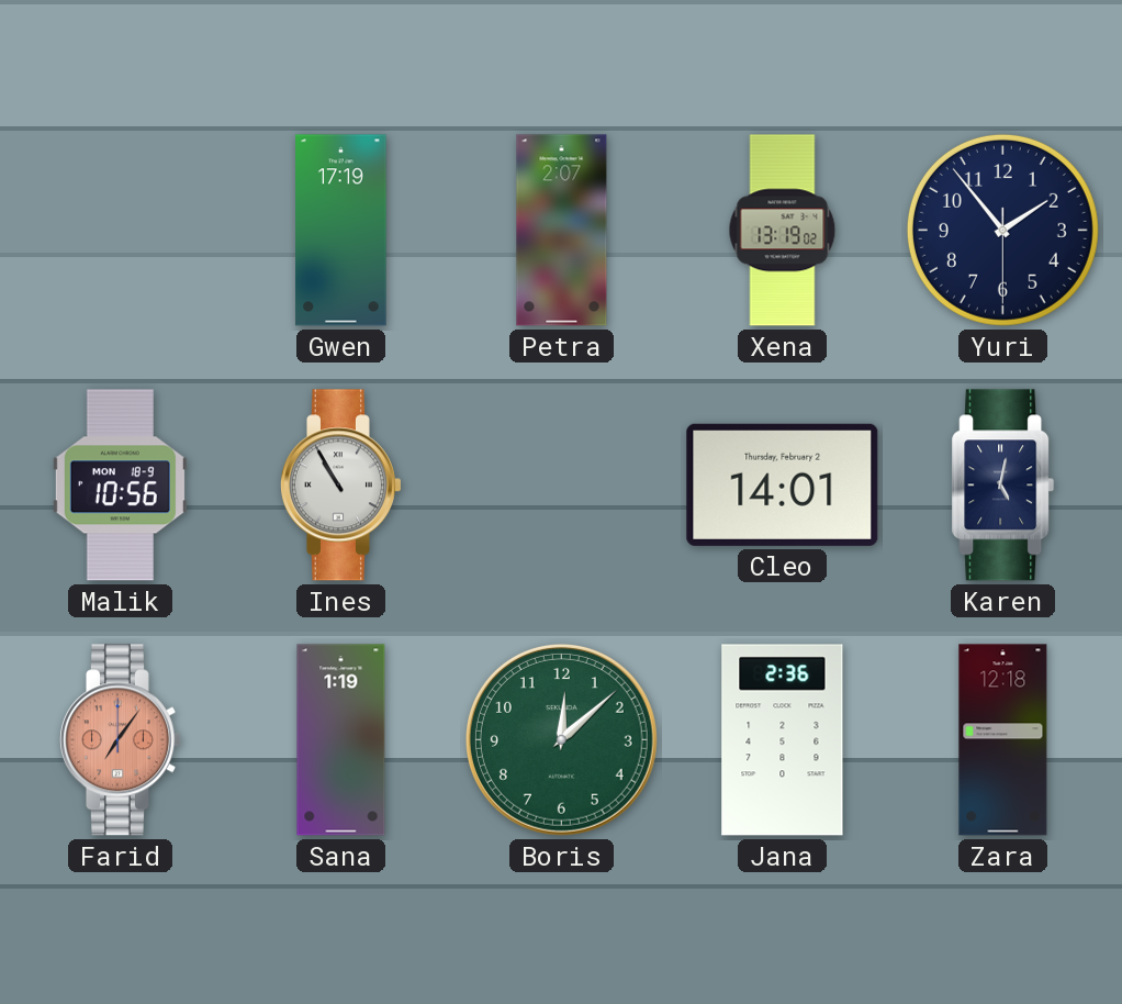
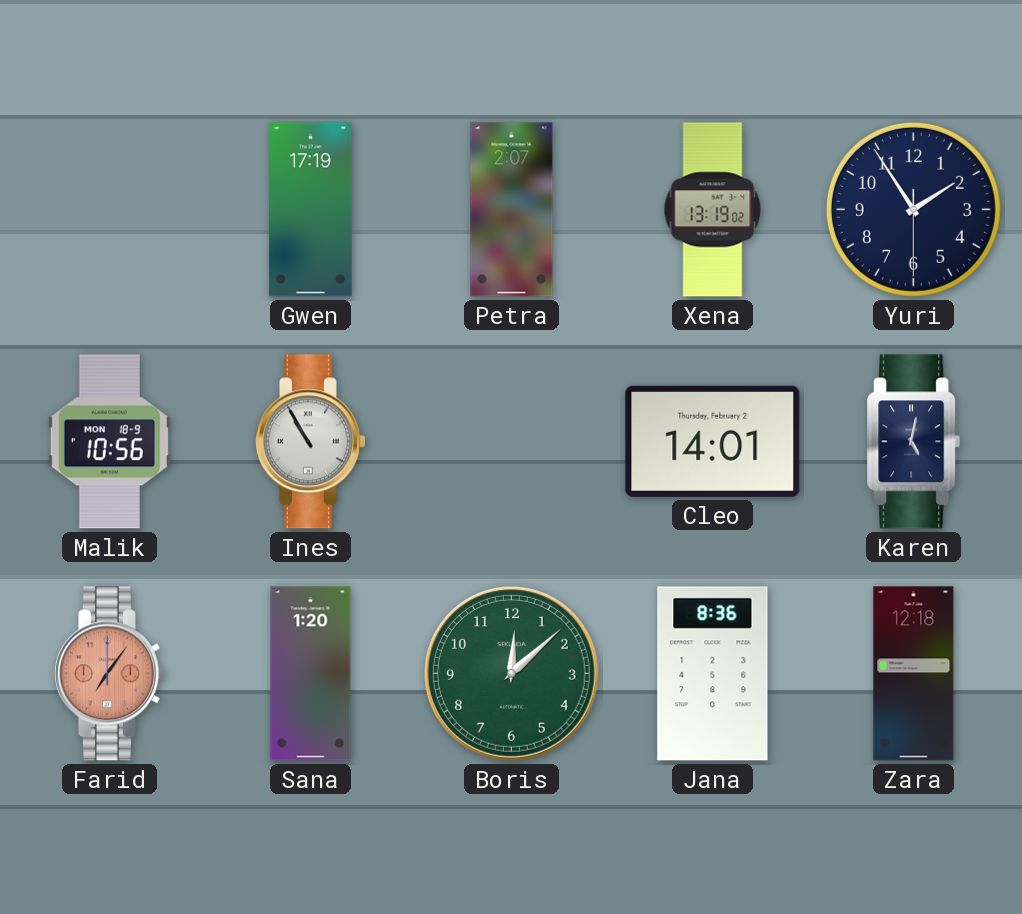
Yuri: 1:53 -> 1:54
Sana: 1:19 -> 1:20
Jana: 2:36 -> 8:36
